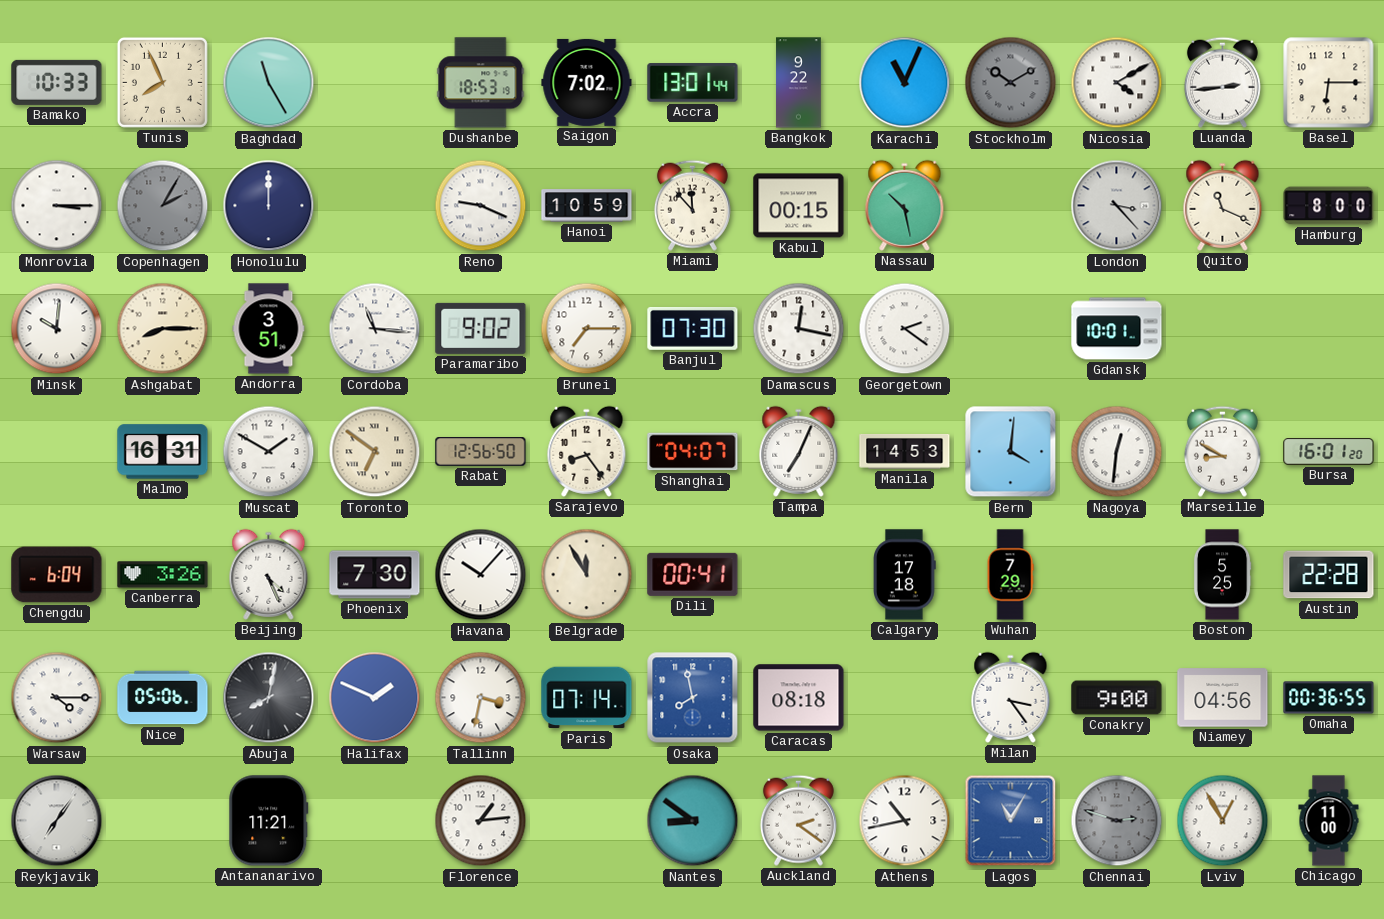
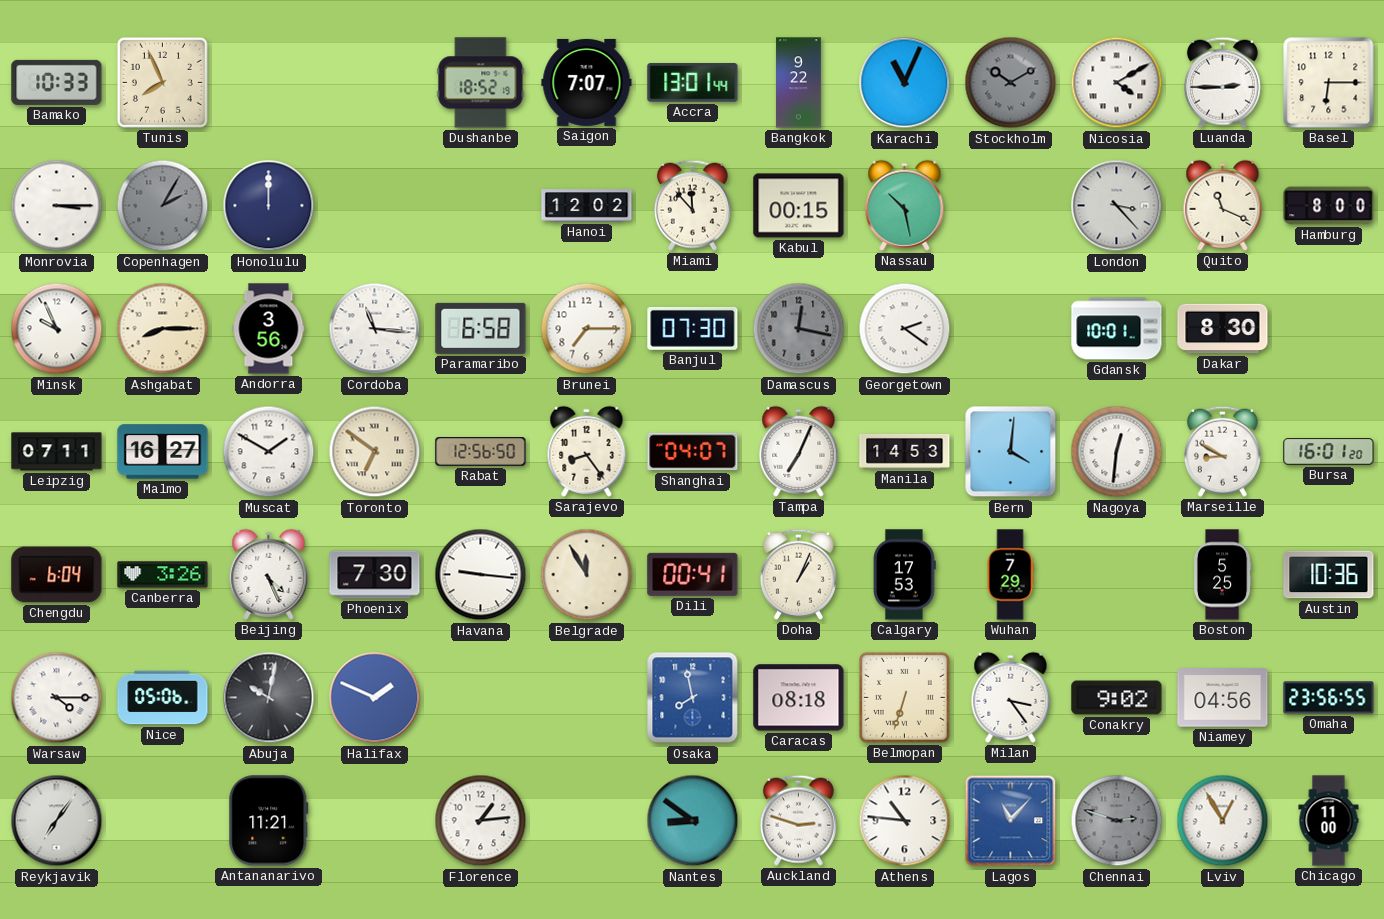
Baghdad: 11:25 -> none
Dushanbe: 18:53 -> 18:52
Saigon: 7:02 -> 7:07
Luanda: 2:44 -> 2:45
Reno: 9:19 -> none
Hanoi: 10:59 -> 12:02
Minsk: 10:01 -> 9:56
Andorra: 3:51 -> 3:56
Paramaribo: 9:02 -> 6:58
Damascus dial: white -> grey
Dakar: none -> 8:30
Leipzig: none -> 07:11
Malmo: 16:31 -> 16:27
Havana: 10:07 -> 9:16
Doha: none -> 1:04
Calgary: 17:18 -> 17:53
Austin: 22:28 -> 10:36
Abuja: 8:02 -> 10:02
Tallinn: 3:32 -> none
Paris: 07:14 -> none
Belmopan: none -> 6:33
Conakry: 9:00 -> 9:02
Omaha: 00:36 -> 23:56
Auckland: 2:21 -> 2:48
Athens: 10:43 -> 10:46
Lagos: 11:05 -> 11:07
